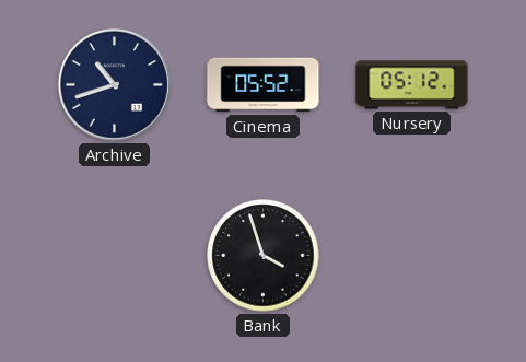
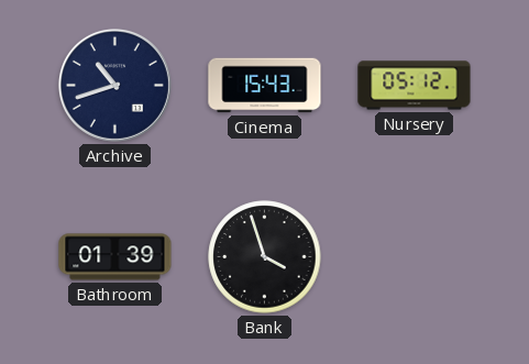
Cinema: 05:52 -> 15:43
Bathroom: none -> 01:39
